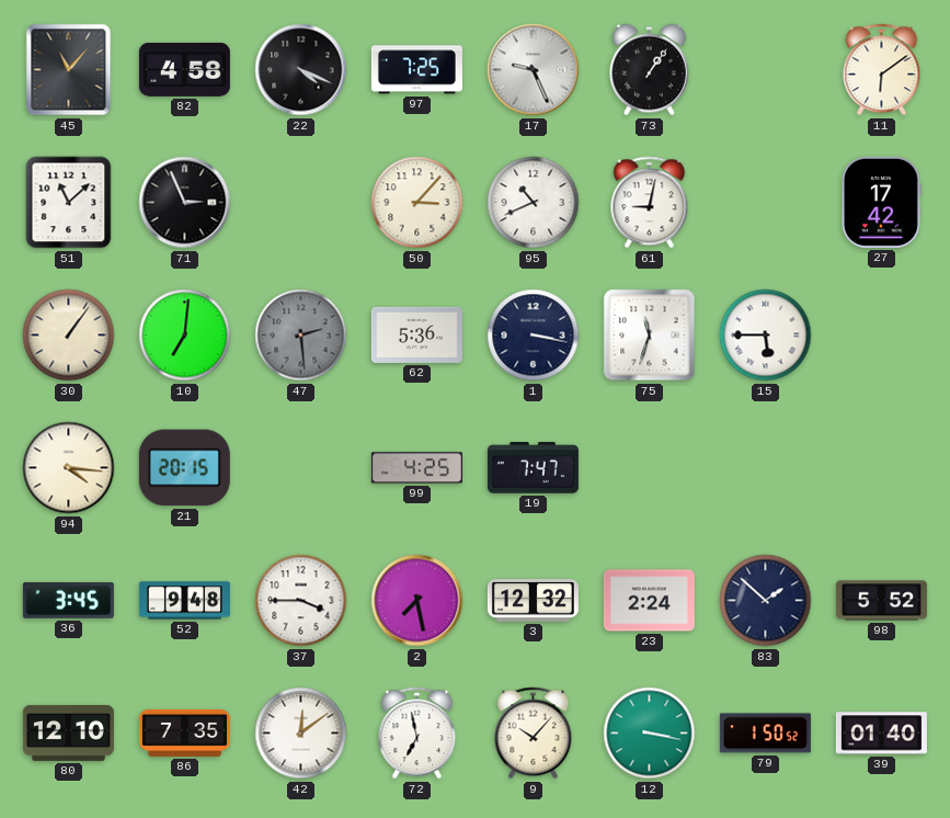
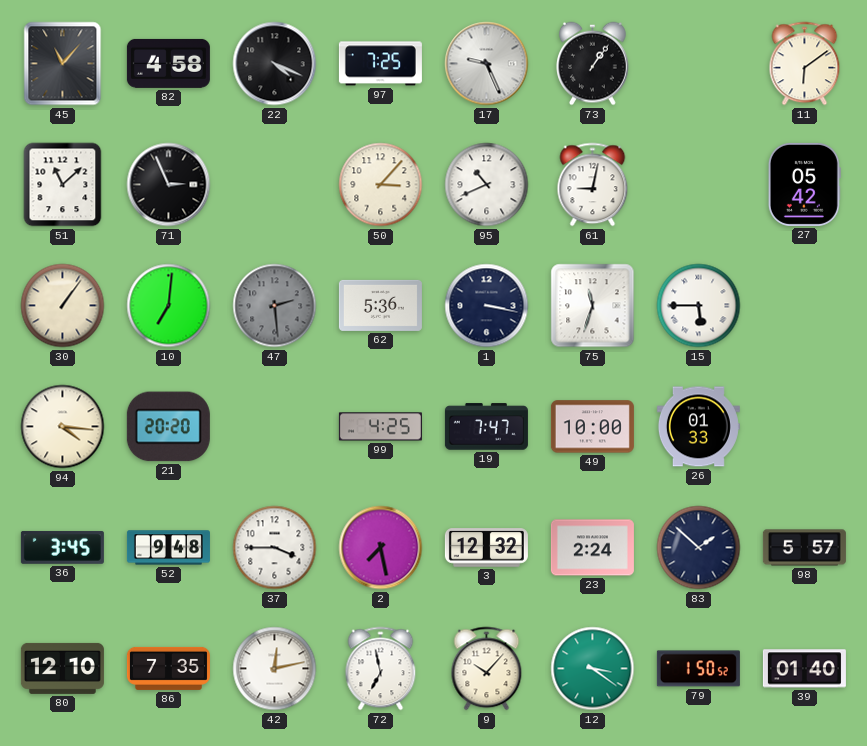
27: 17:42 -> 05:42
21: 20:15 -> 20:20
49: none -> 10:00
26: none -> 01:33
98: 5:52 -> 5:57
42: 12:09 -> 12:13
12: 3:17 -> 3:21
